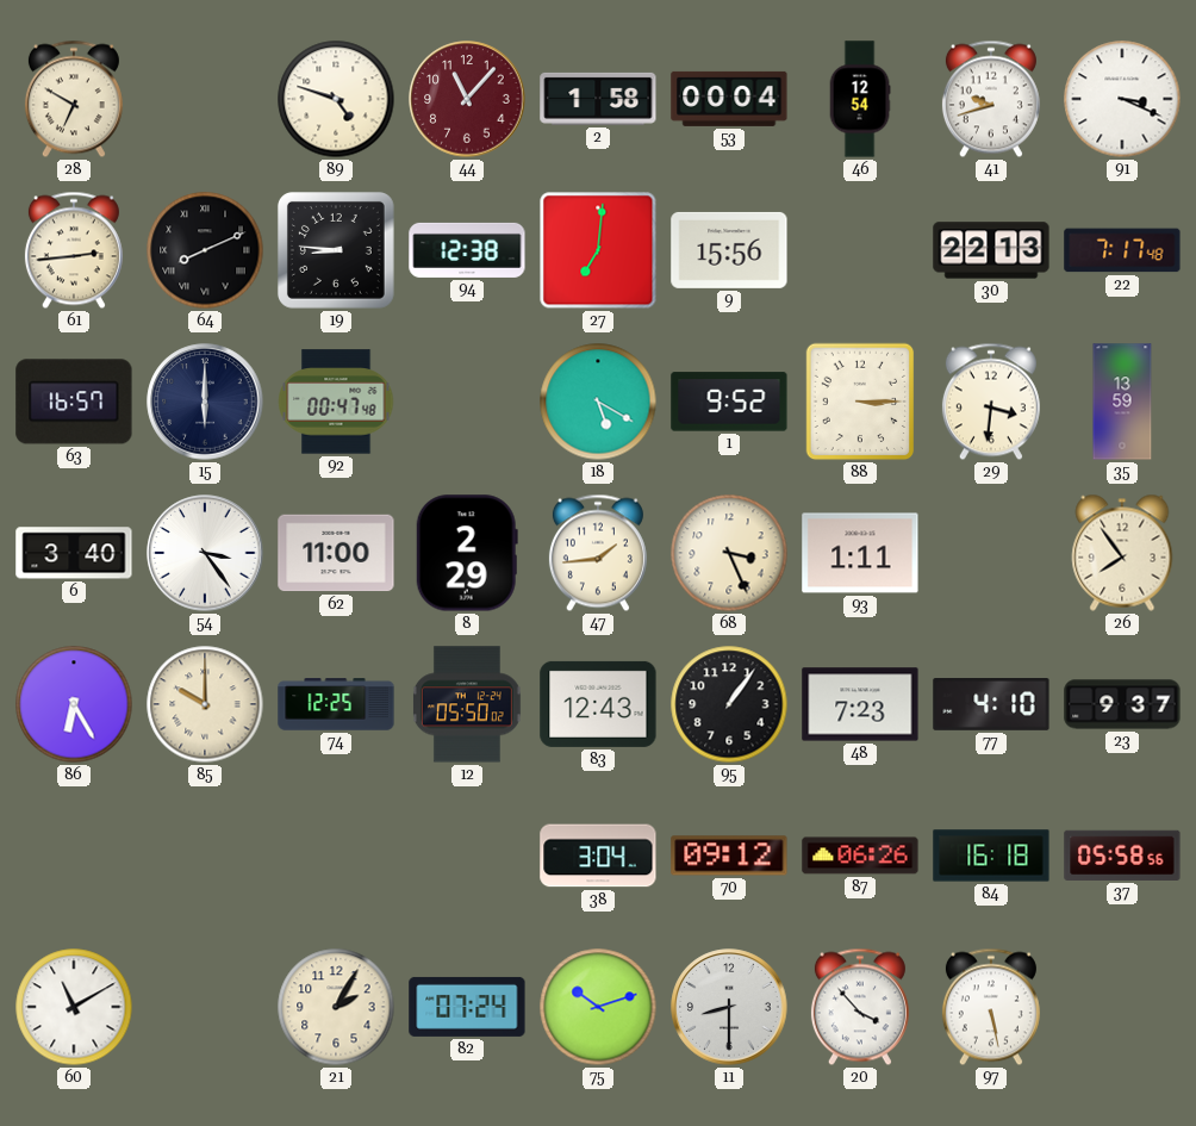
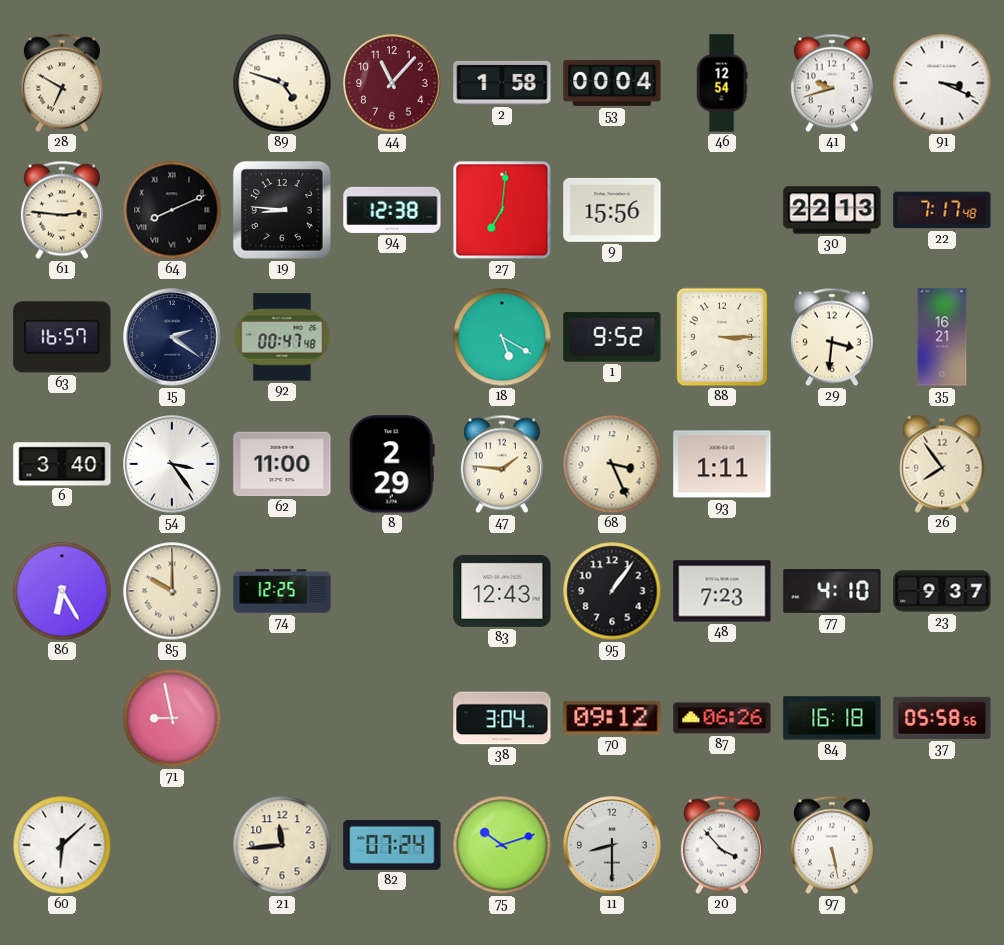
61: 2:44 -> 2:46
15: 6:00 -> 2:21
35: 13:59 -> 16:21
47: 1:44 -> 1:46
12: 05:50 -> none
71: none -> 8:58
60: 11:10 -> 6:08
21: 2:05 -> 11:44
